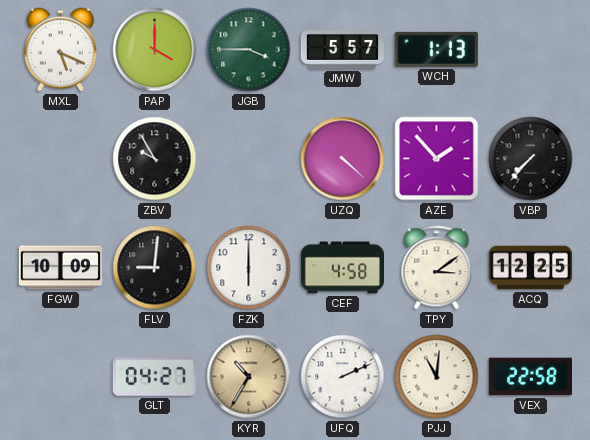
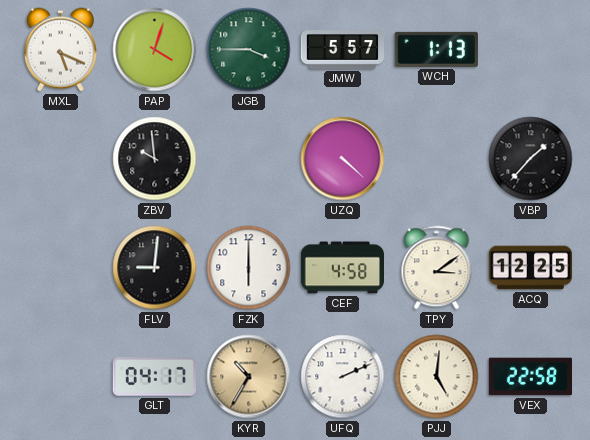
PAP: 4:00 -> 4:03
ZBV: 9:55 -> 9:59
AZE: 1:53 -> none
VBP: 7:37 -> 1:37
FGW: 10:09 -> none
GLT: 04:27 -> 04:17
PJJ: 11:01 -> 5:01
